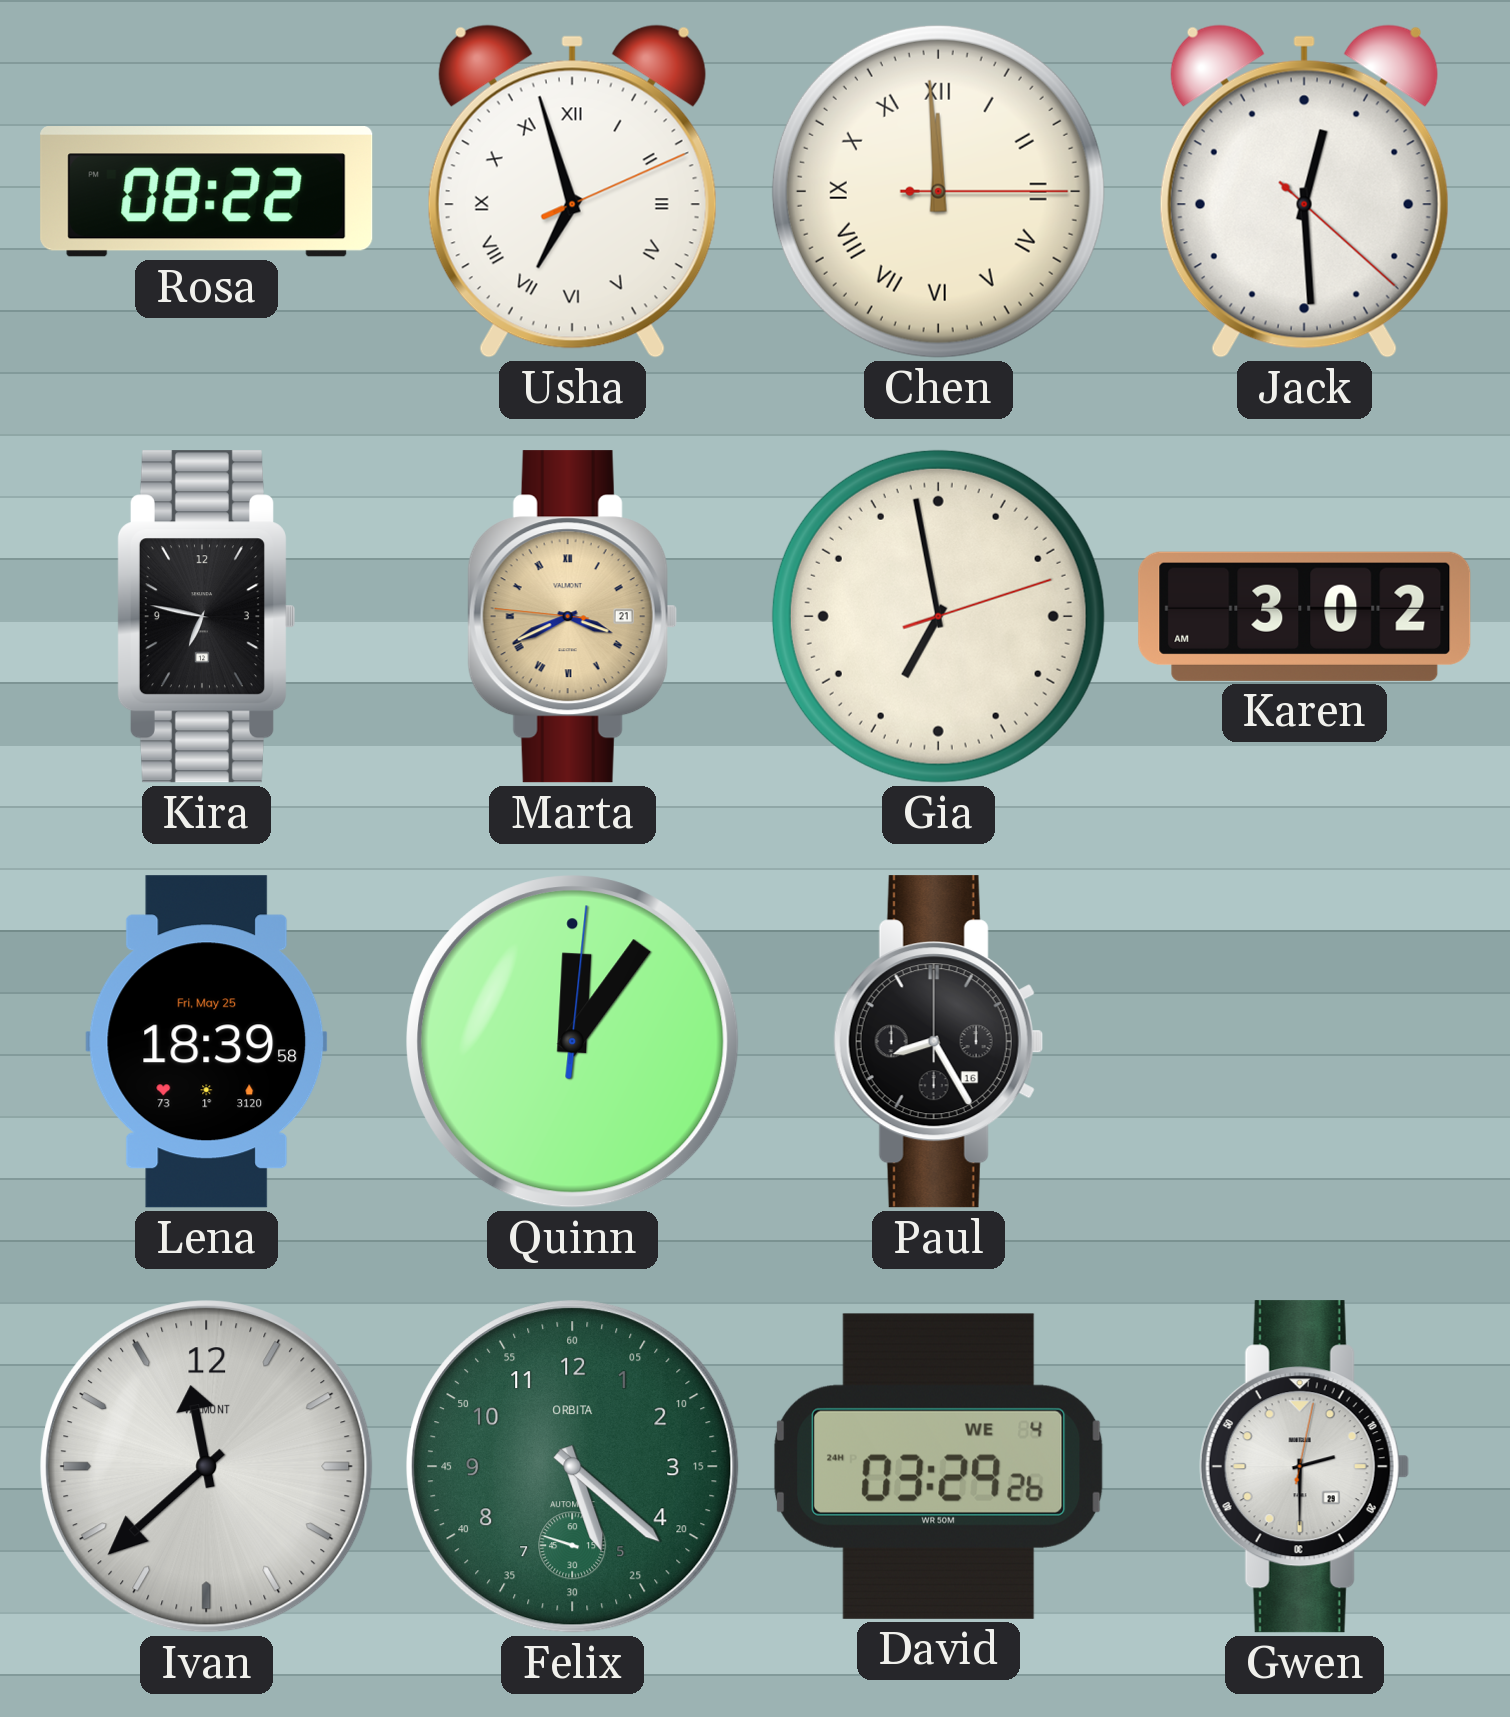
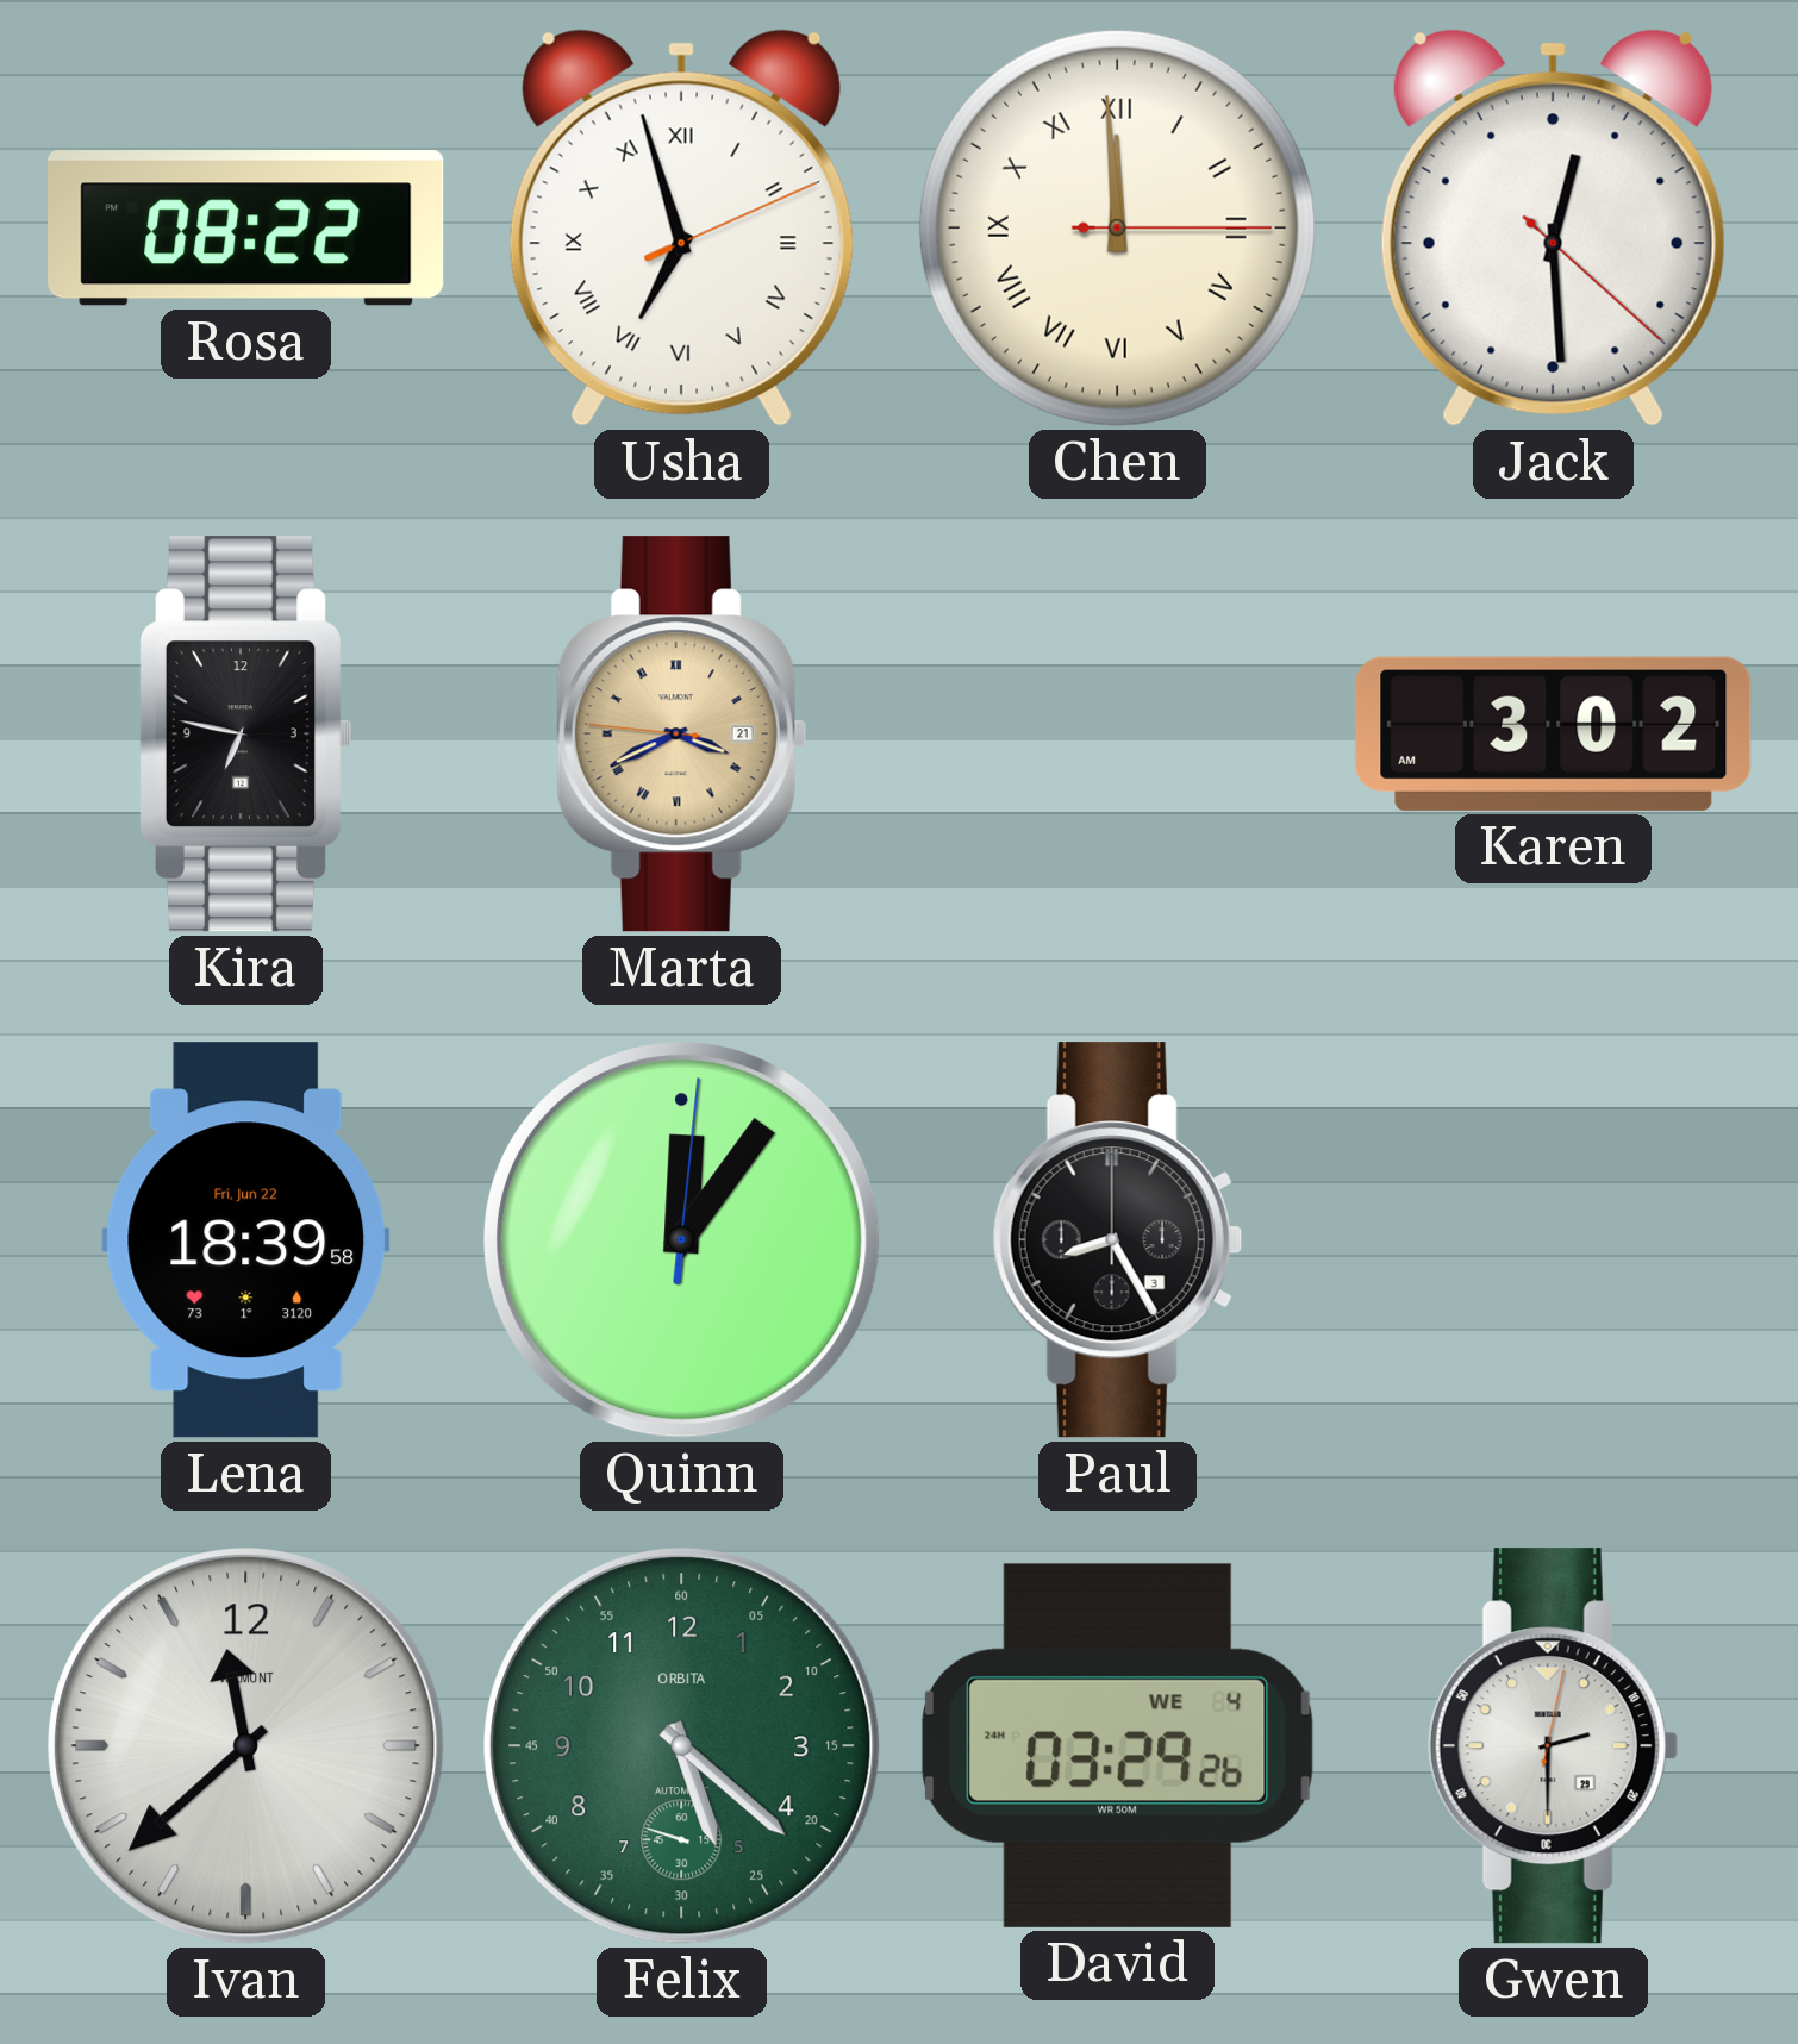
Gia: 6:58 -> none
Lena date: Fri, May 25 -> Fri, Jun 22
Paul date: 16 -> 3
